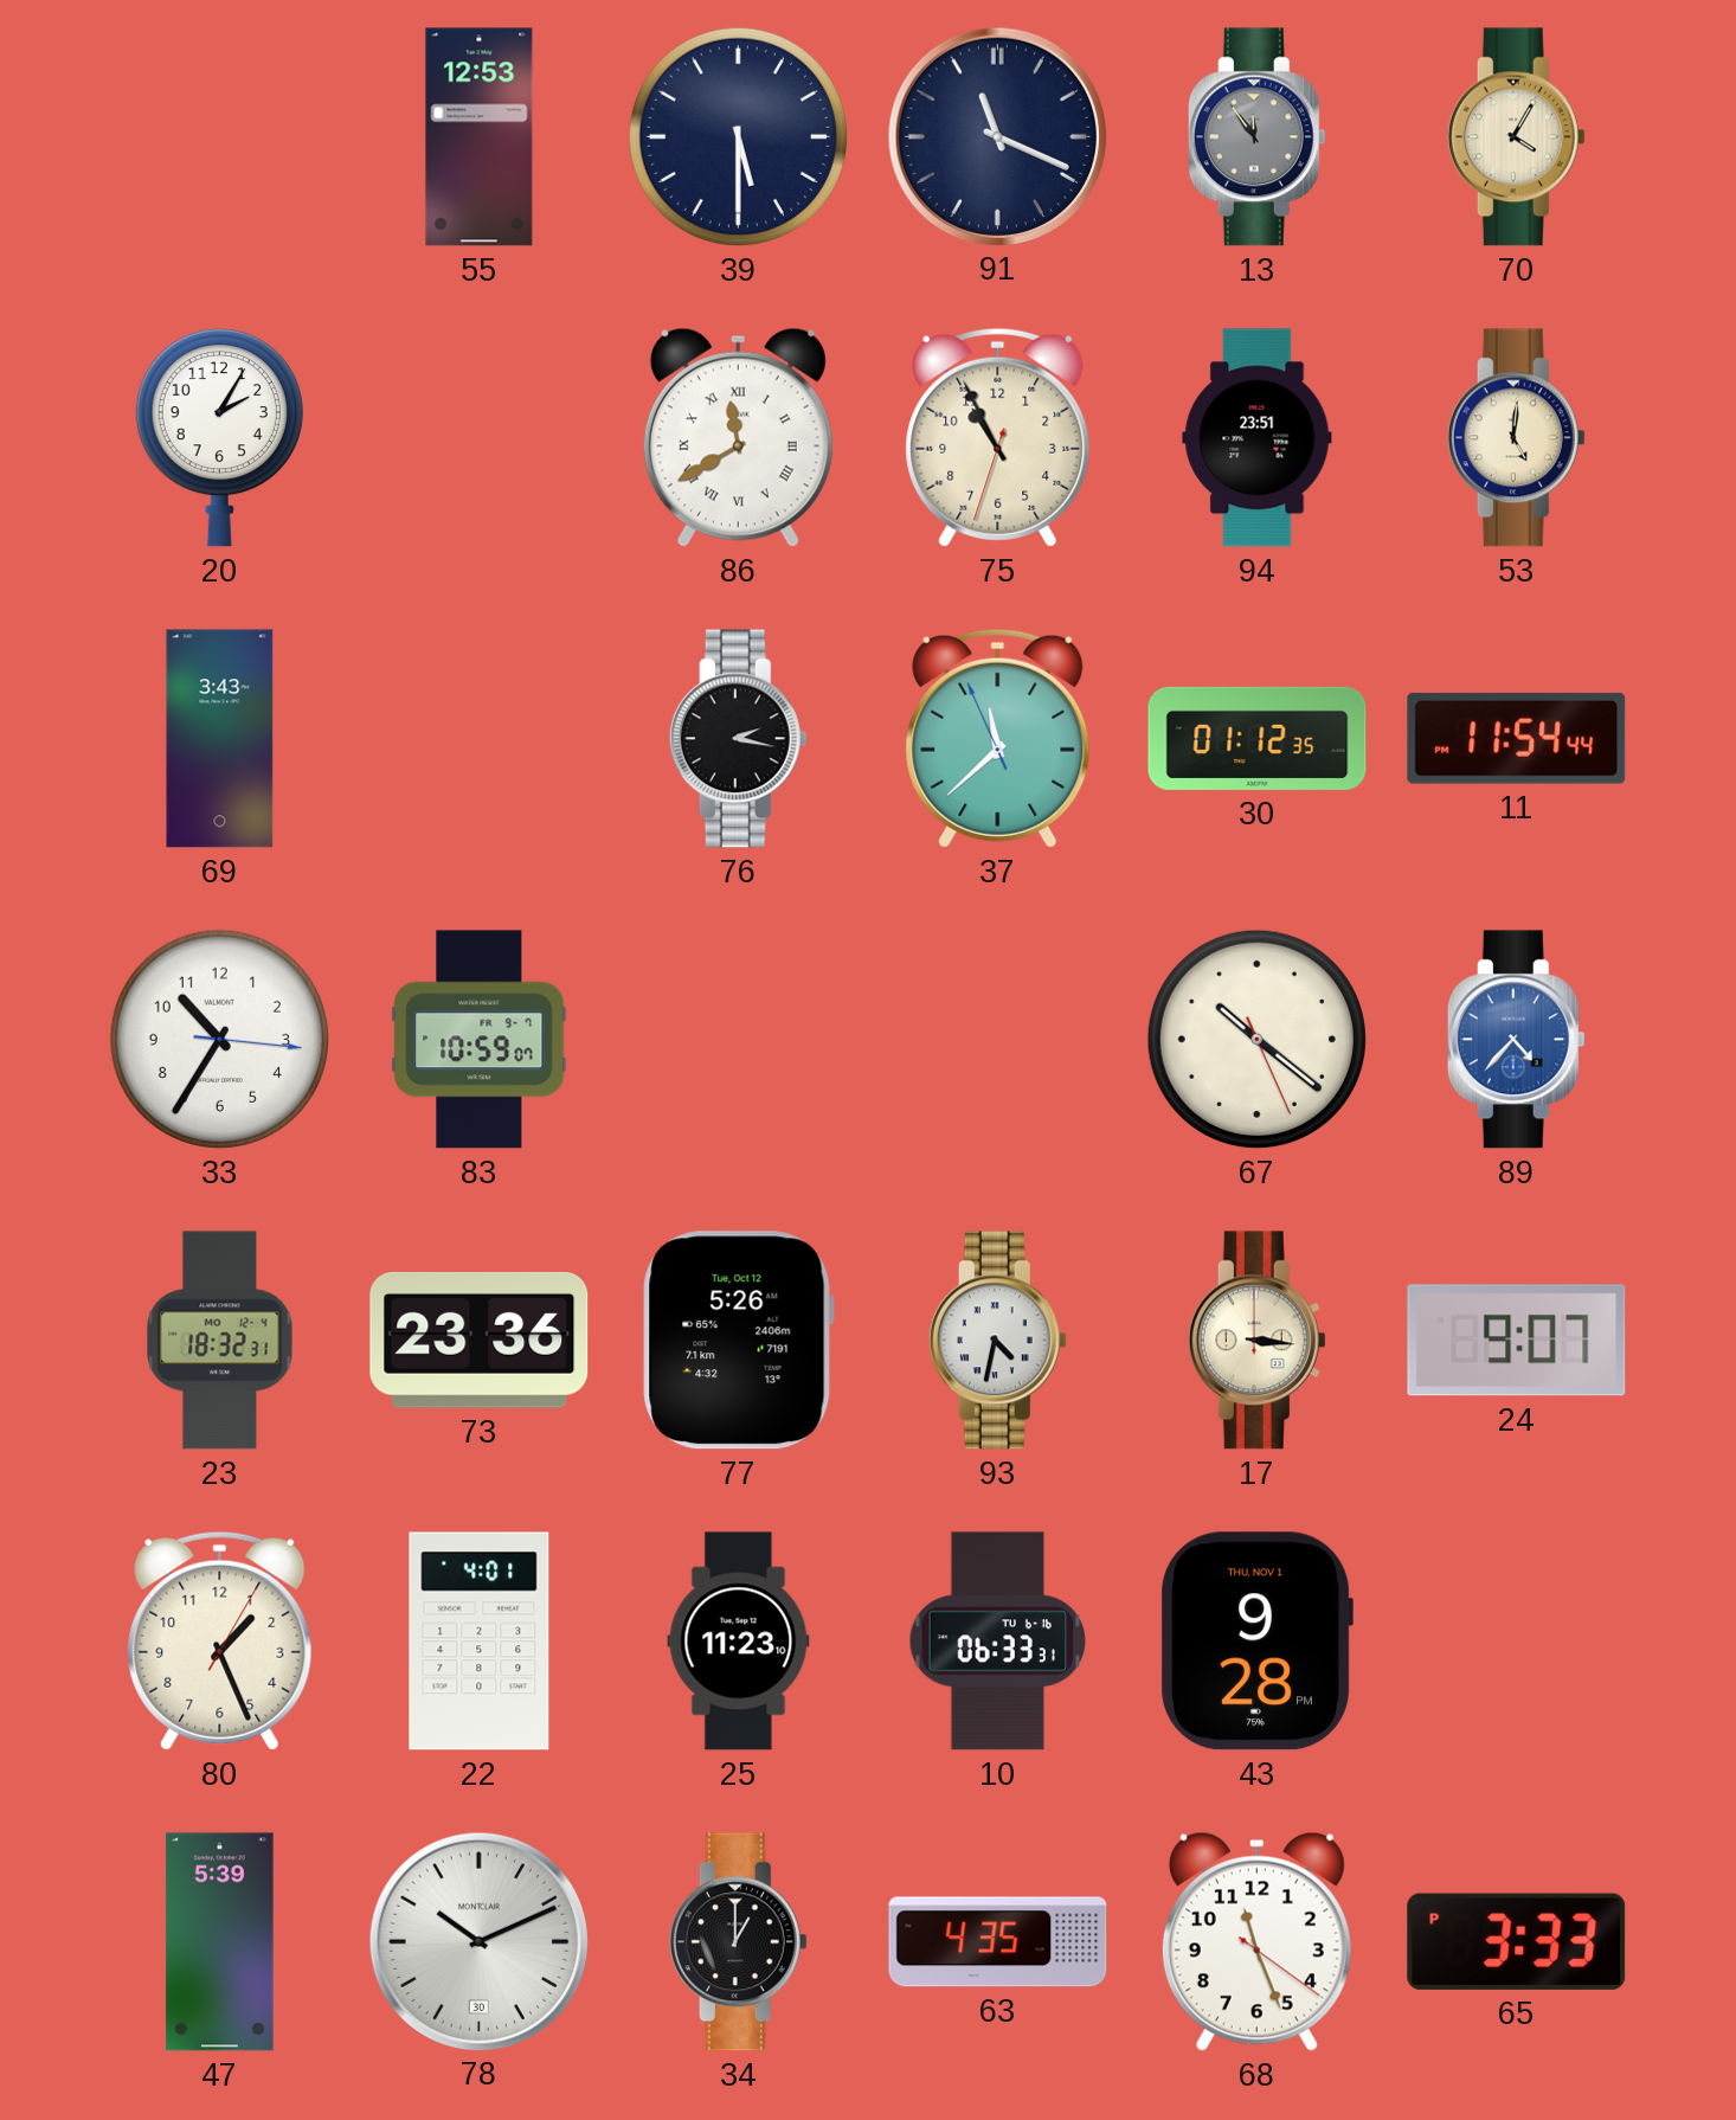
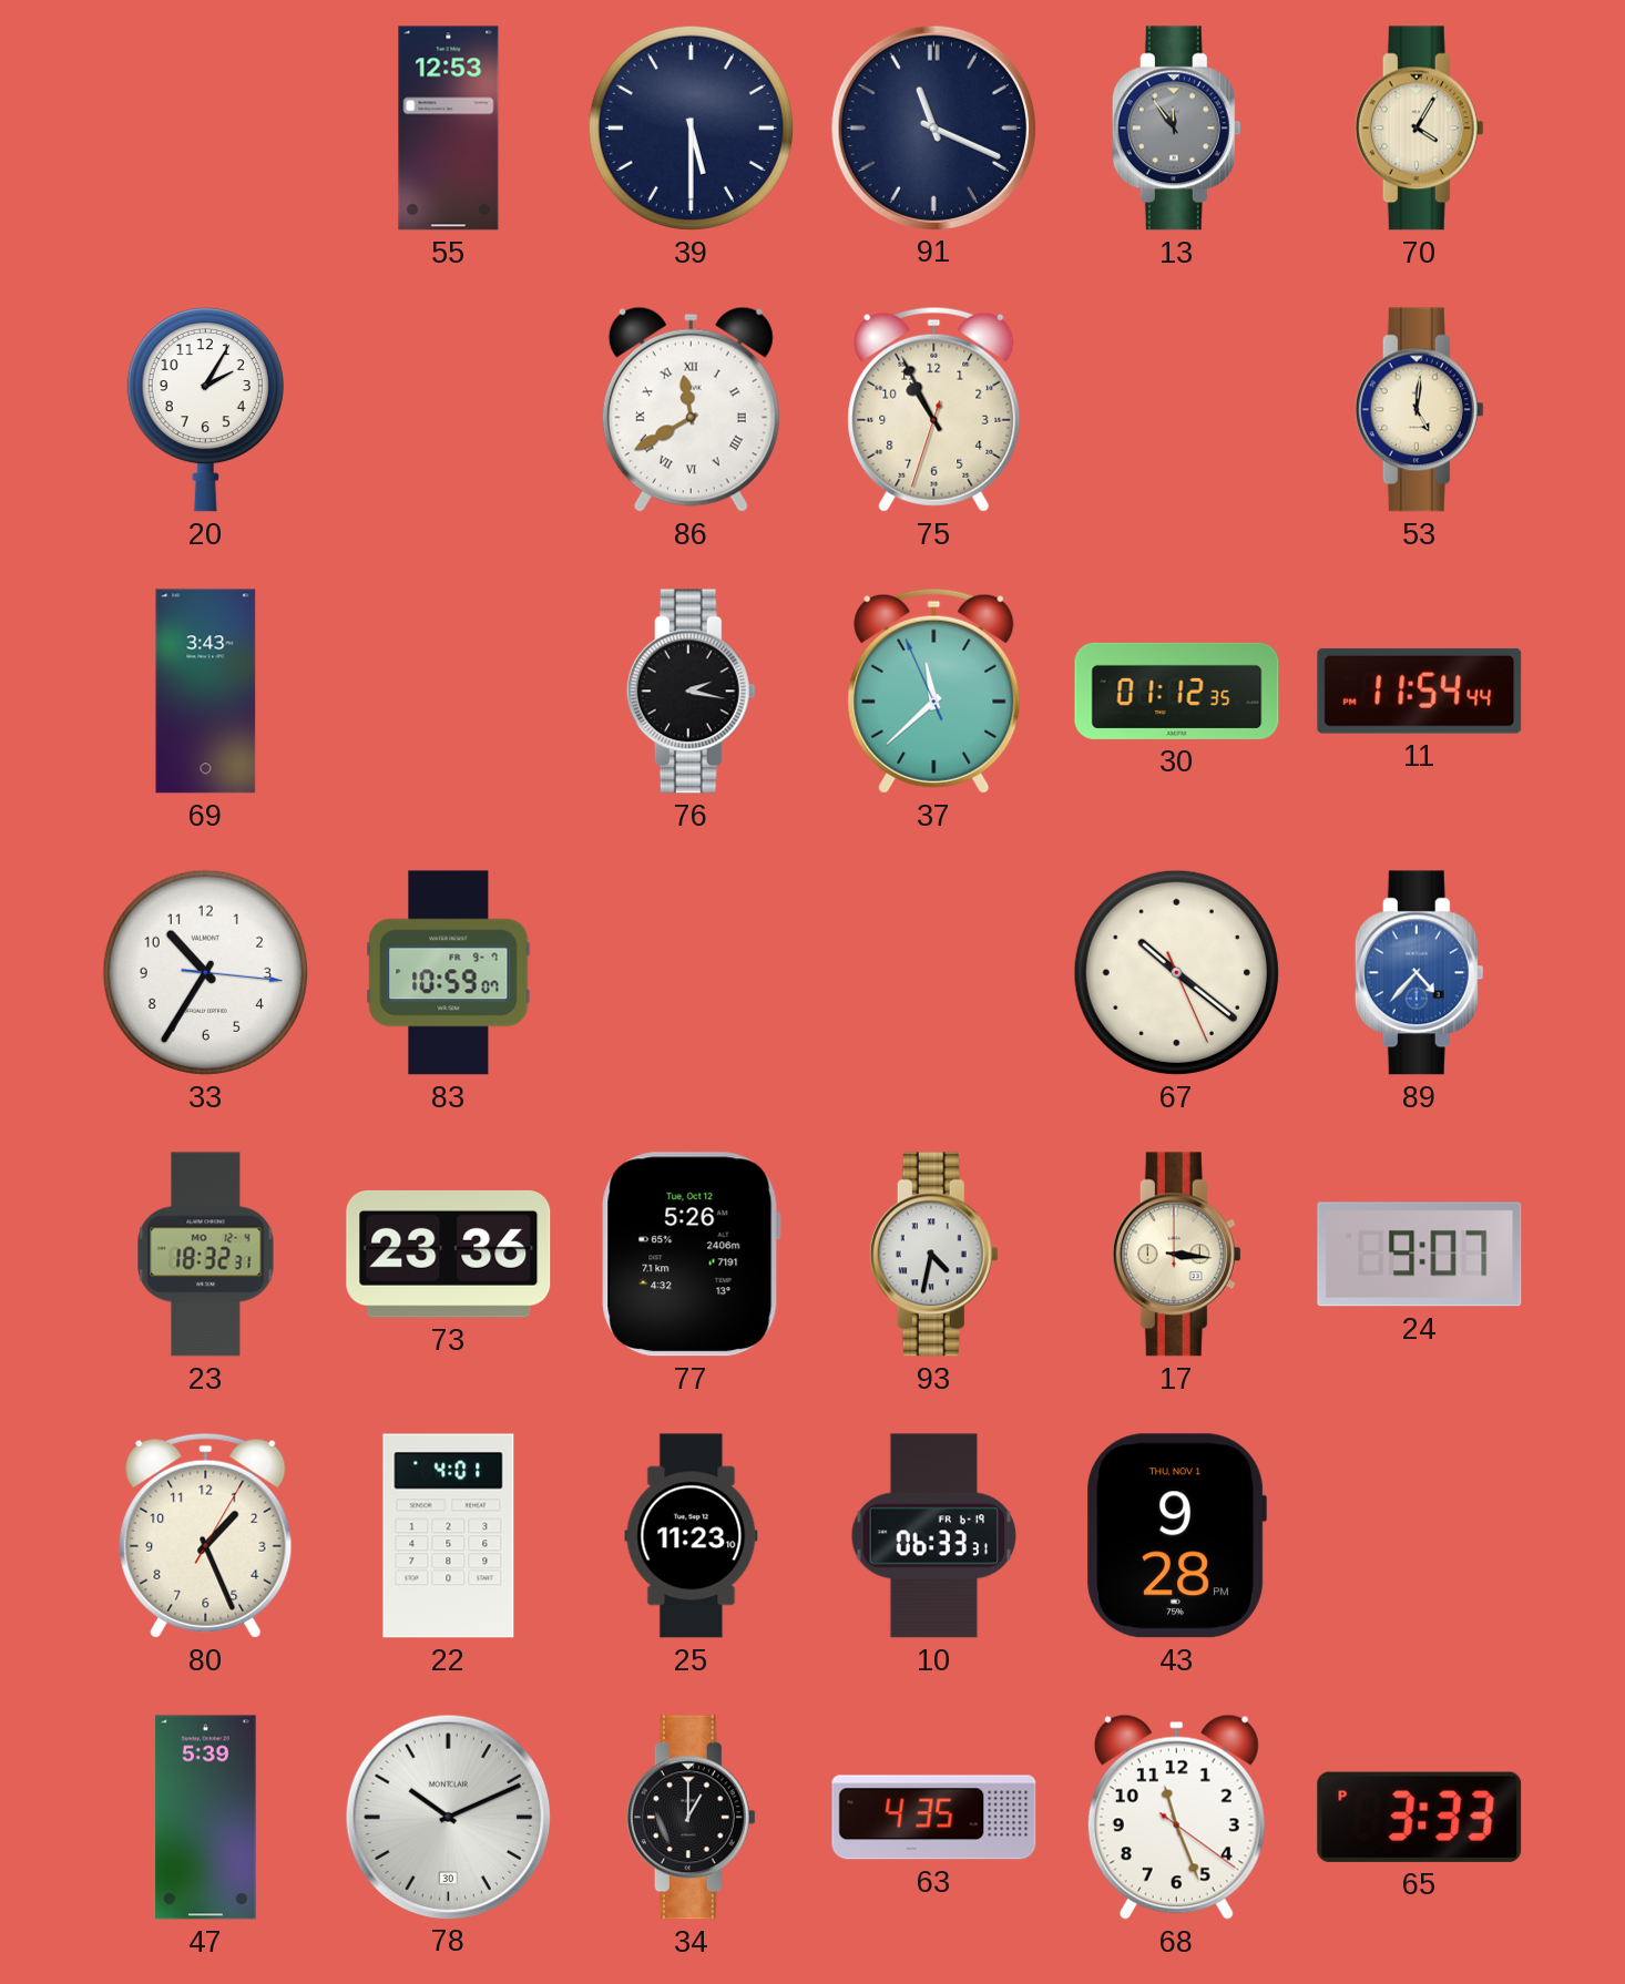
94: 23:51 -> none
10 date: TU 6-16 -> FR 6-19
